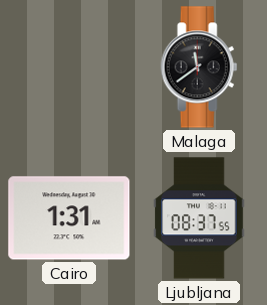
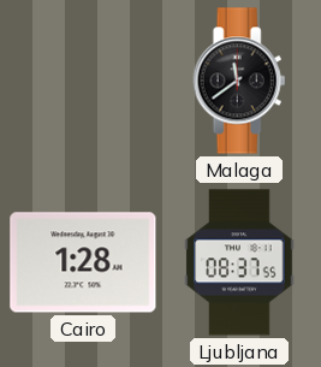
Cairo: 1:31 -> 1:28
